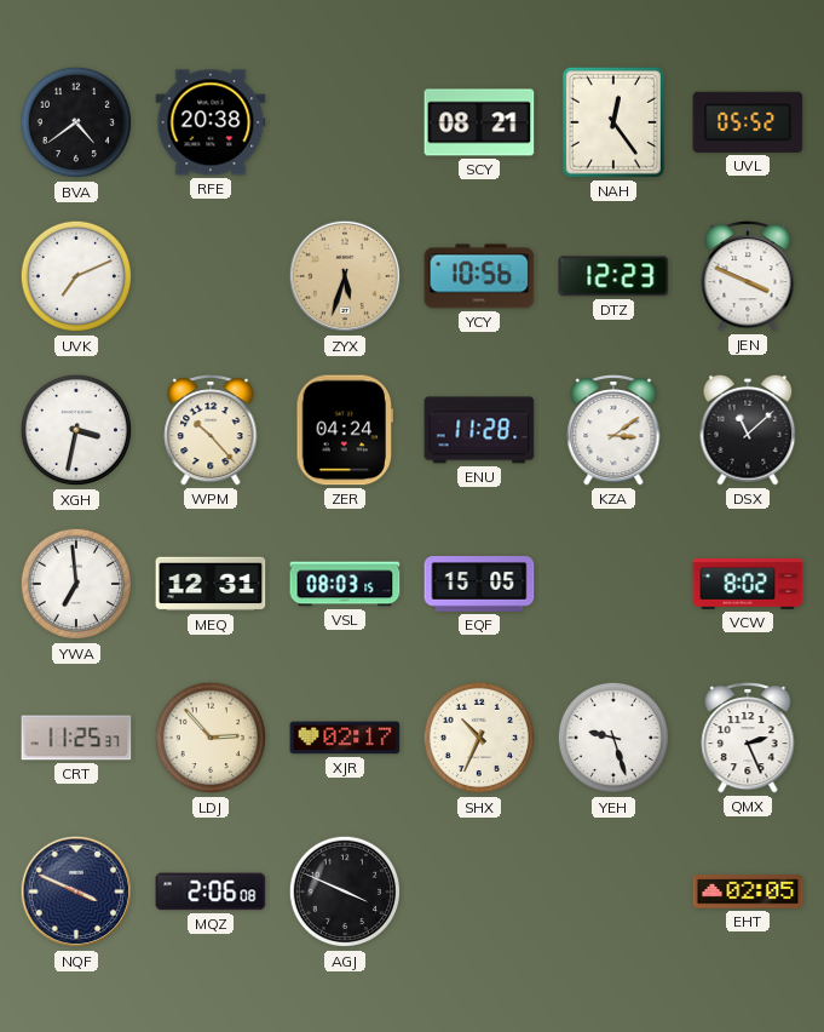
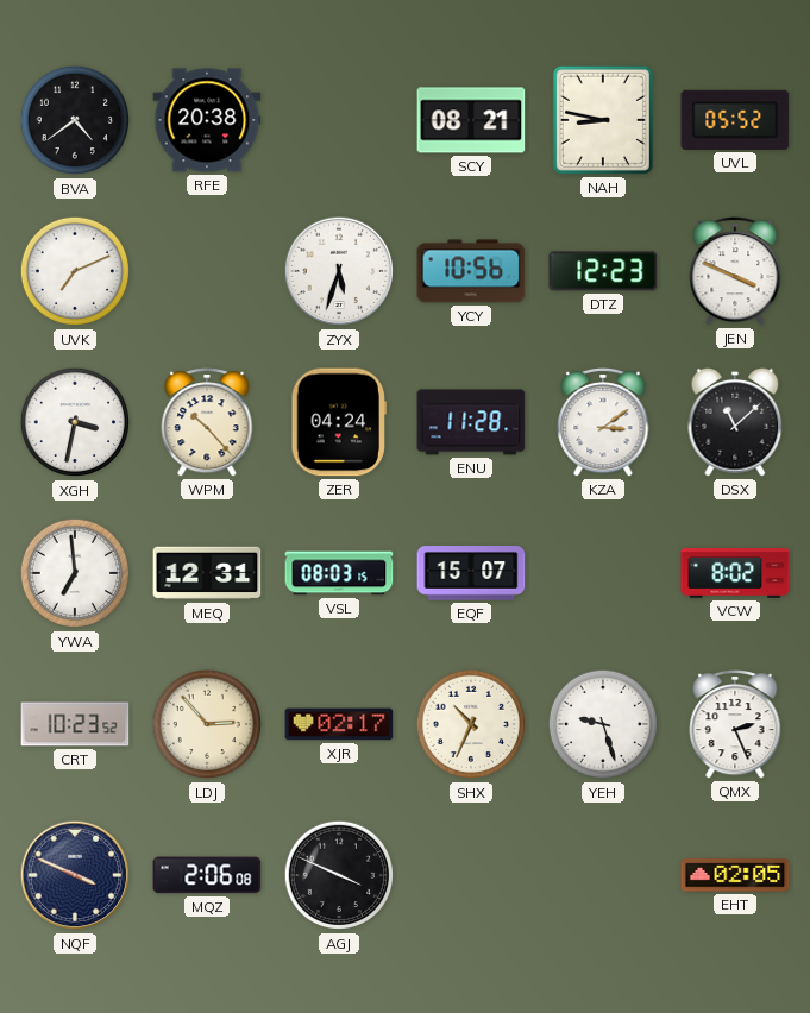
NAH: 12:24 -> 8:47
ZYX dial: champagne -> white
EQF: 15:05 -> 15:07
CRT: 11:25 -> 10:23
